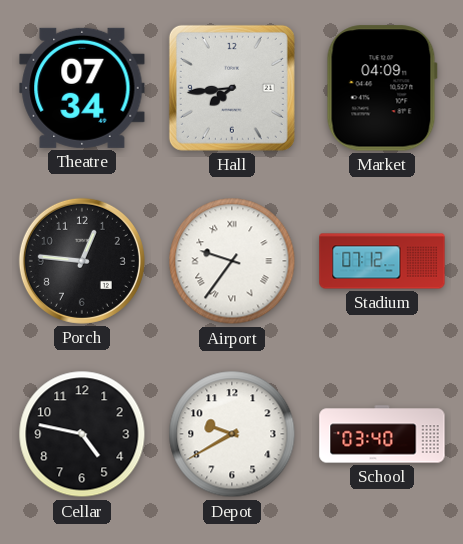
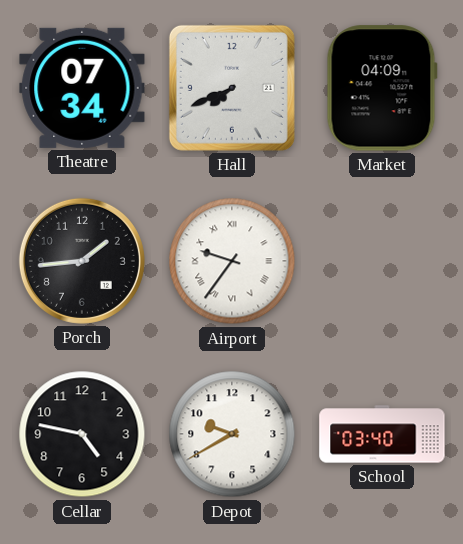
Hall: 7:44 -> 7:41
Porch: 12:46 -> 1:44
Stadium: 07:12 -> none
